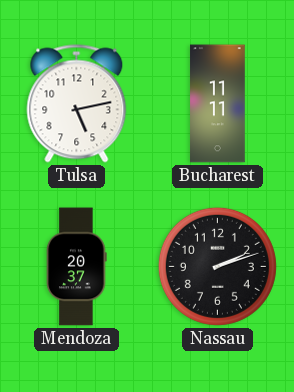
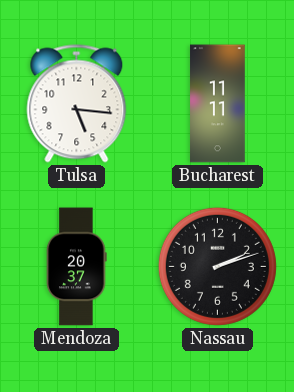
Tulsa: 5:13 -> 5:16
